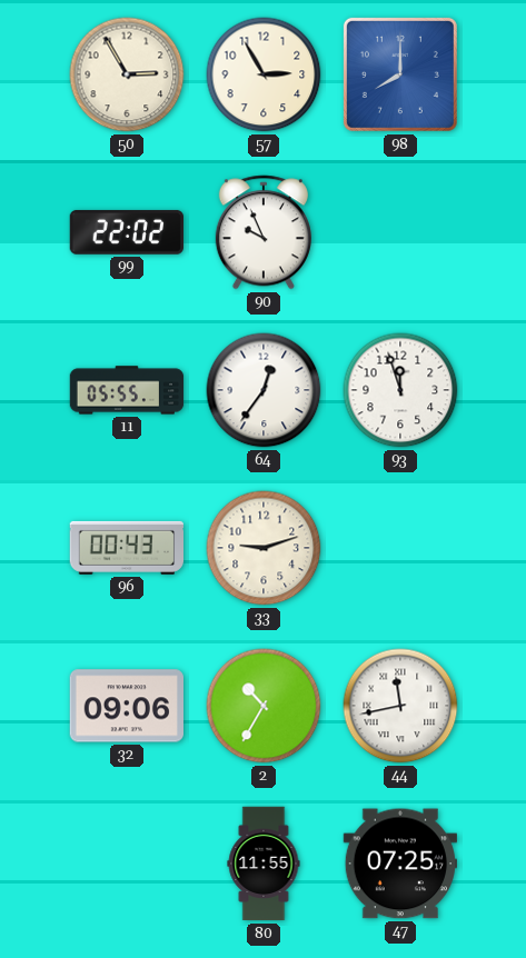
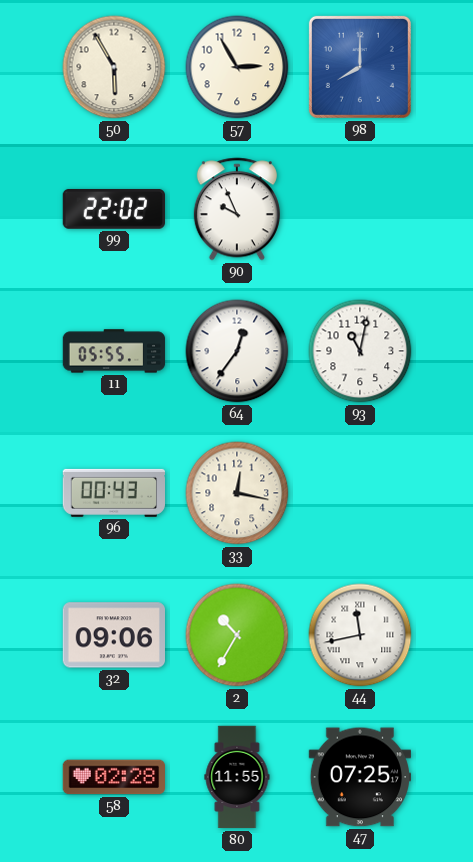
50: 2:55 -> 5:55
93: 11:57 -> 11:02
33: 9:12 -> 12:17
58: none -> 02:28
